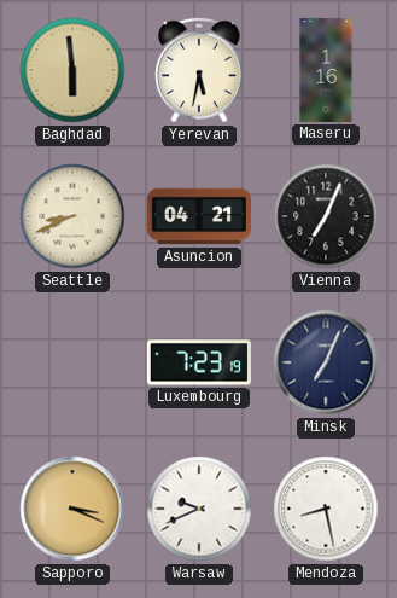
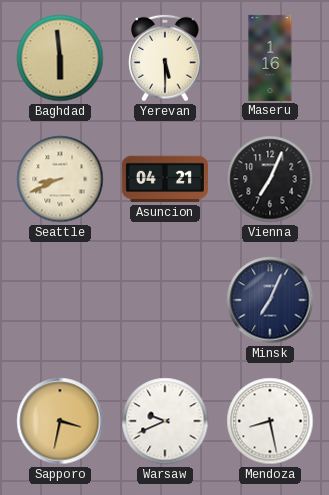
Yerevan: 5:32 -> 5:30
Luxembourg: 7:23 -> none
Sapporo: 3:19 -> 3:32
